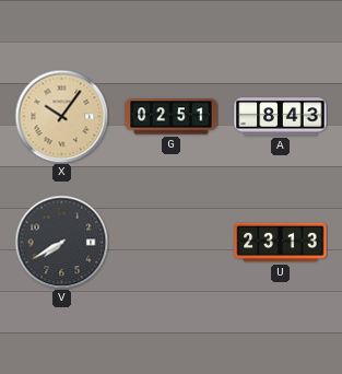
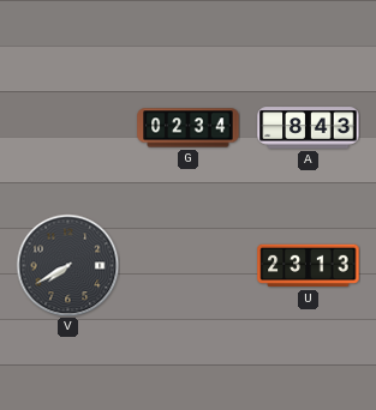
X: 10:06 -> none
G: 02:51 -> 02:34
